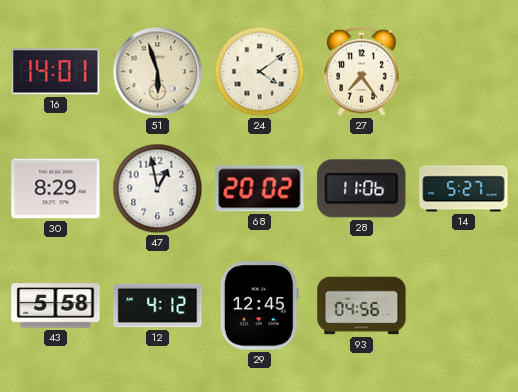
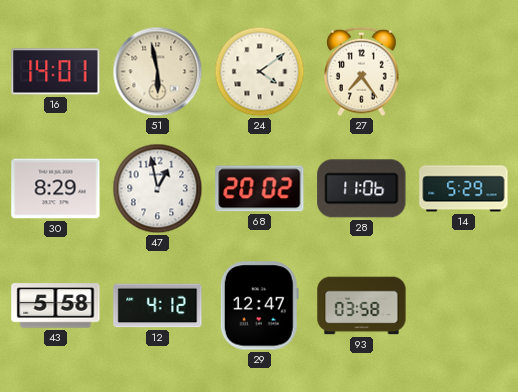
51: 5:57 -> 5:58
14: 5:27 -> 5:29
29: 12:45 -> 12:47
93: 04:56 -> 03:58
